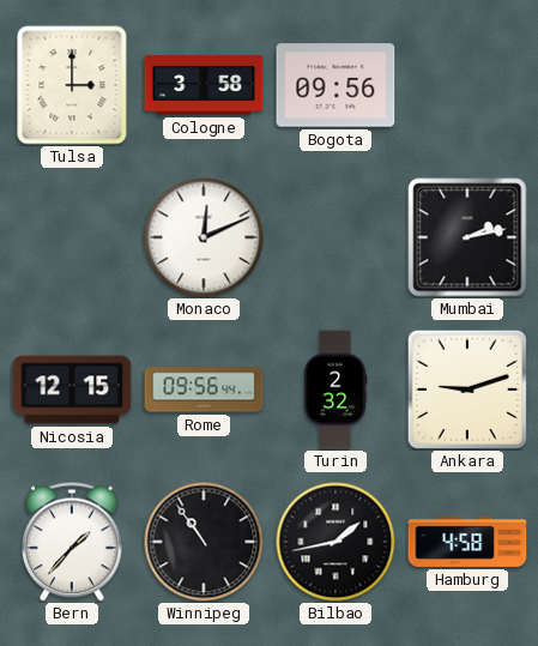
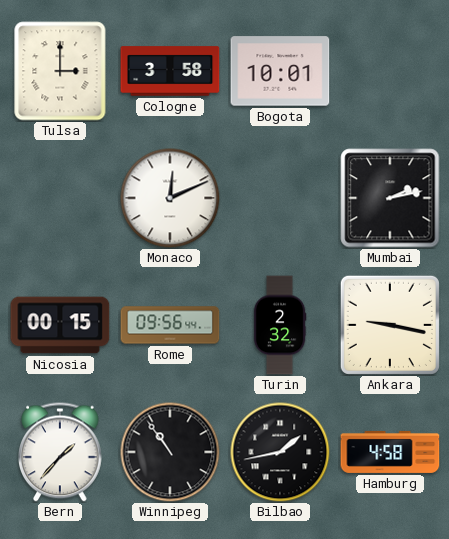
Bogota: 09:56 -> 10:01
Nicosia: 12:15 -> 00:15
Ankara: 9:12 -> 9:17
